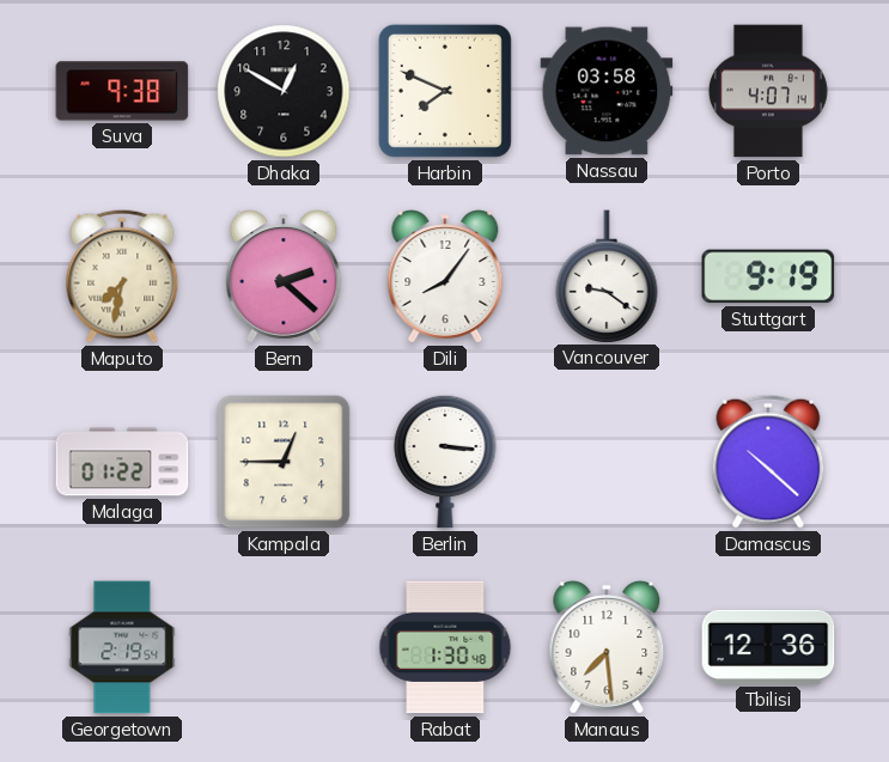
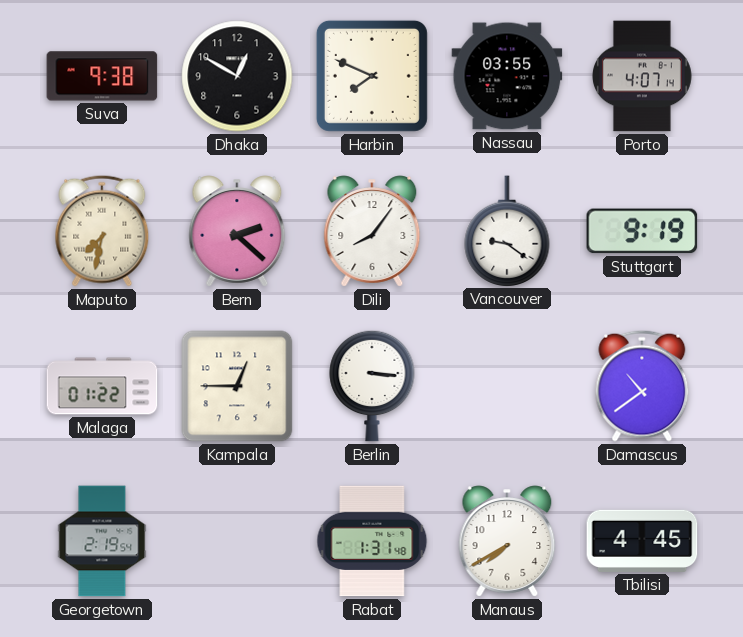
Nassau: 03:58 -> 03:55
Damascus: 10:22 -> 10:39
Rabat: 1:30 -> 1:31
Manaus: 7:29 -> 7:40
Tbilisi: 12:36 -> 4:45
